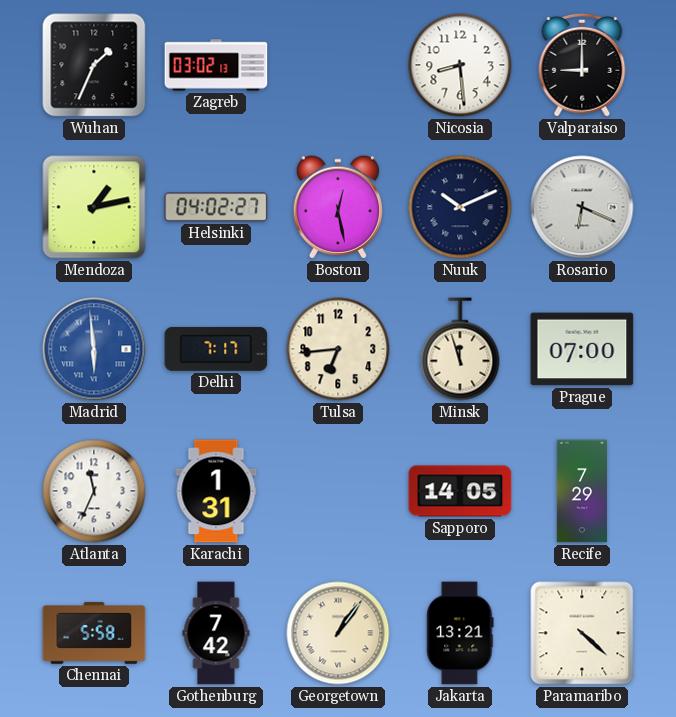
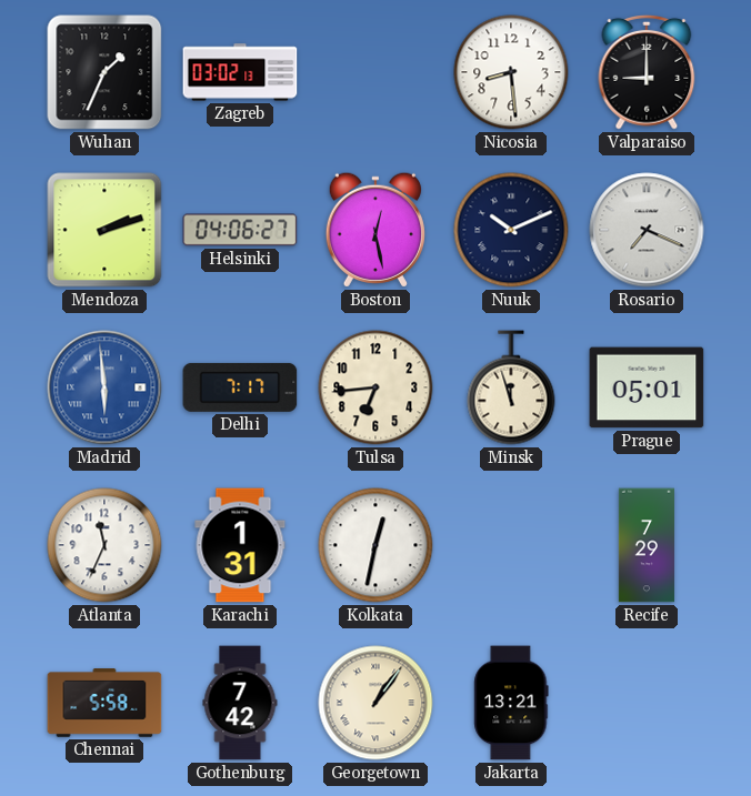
Mendoza: 1:13 -> 2:12
Helsinki: 04:02 -> 04:06
Rosario: 6:19 -> 7:19
Prague: 07:00 -> 05:01
Kolkata: none -> 12:32
Sapporo: 14:05 -> none
Paramaribo: 4:22 -> none
